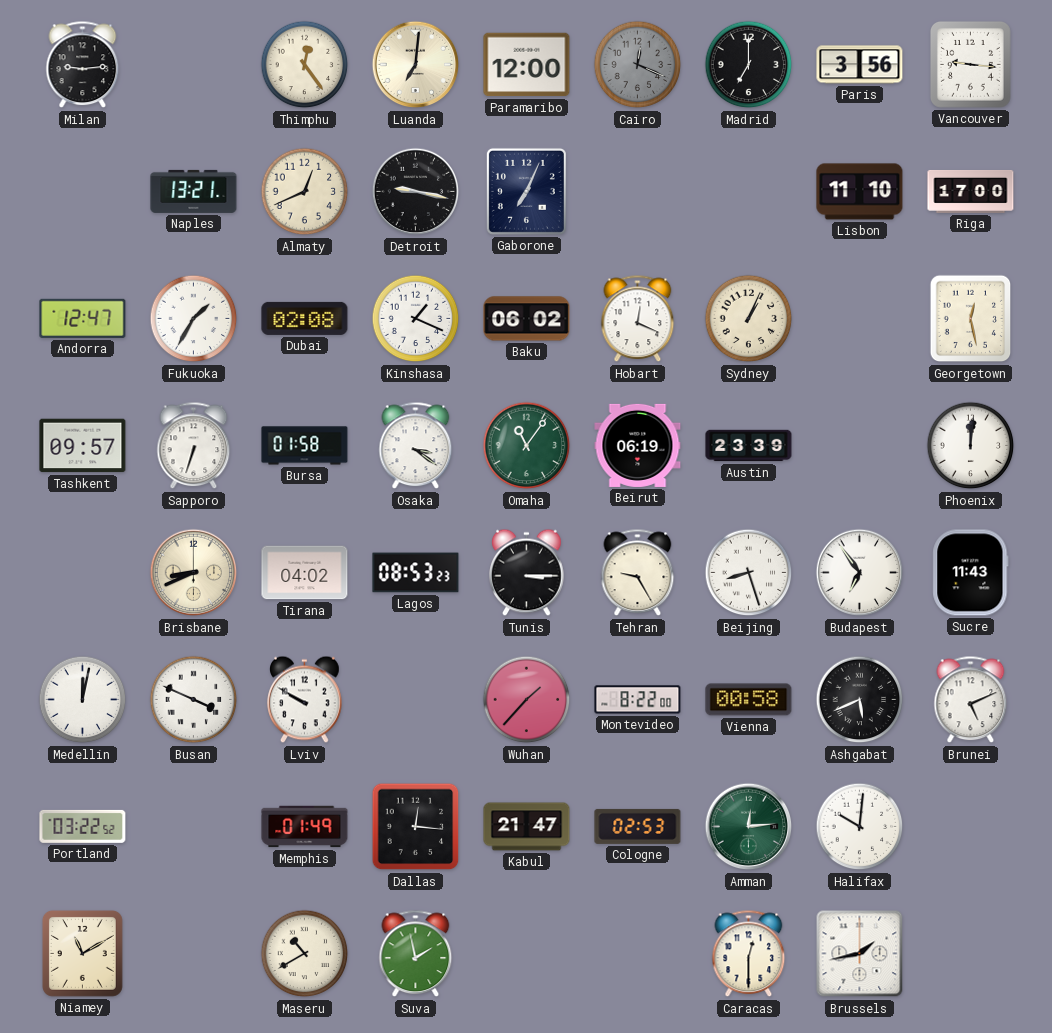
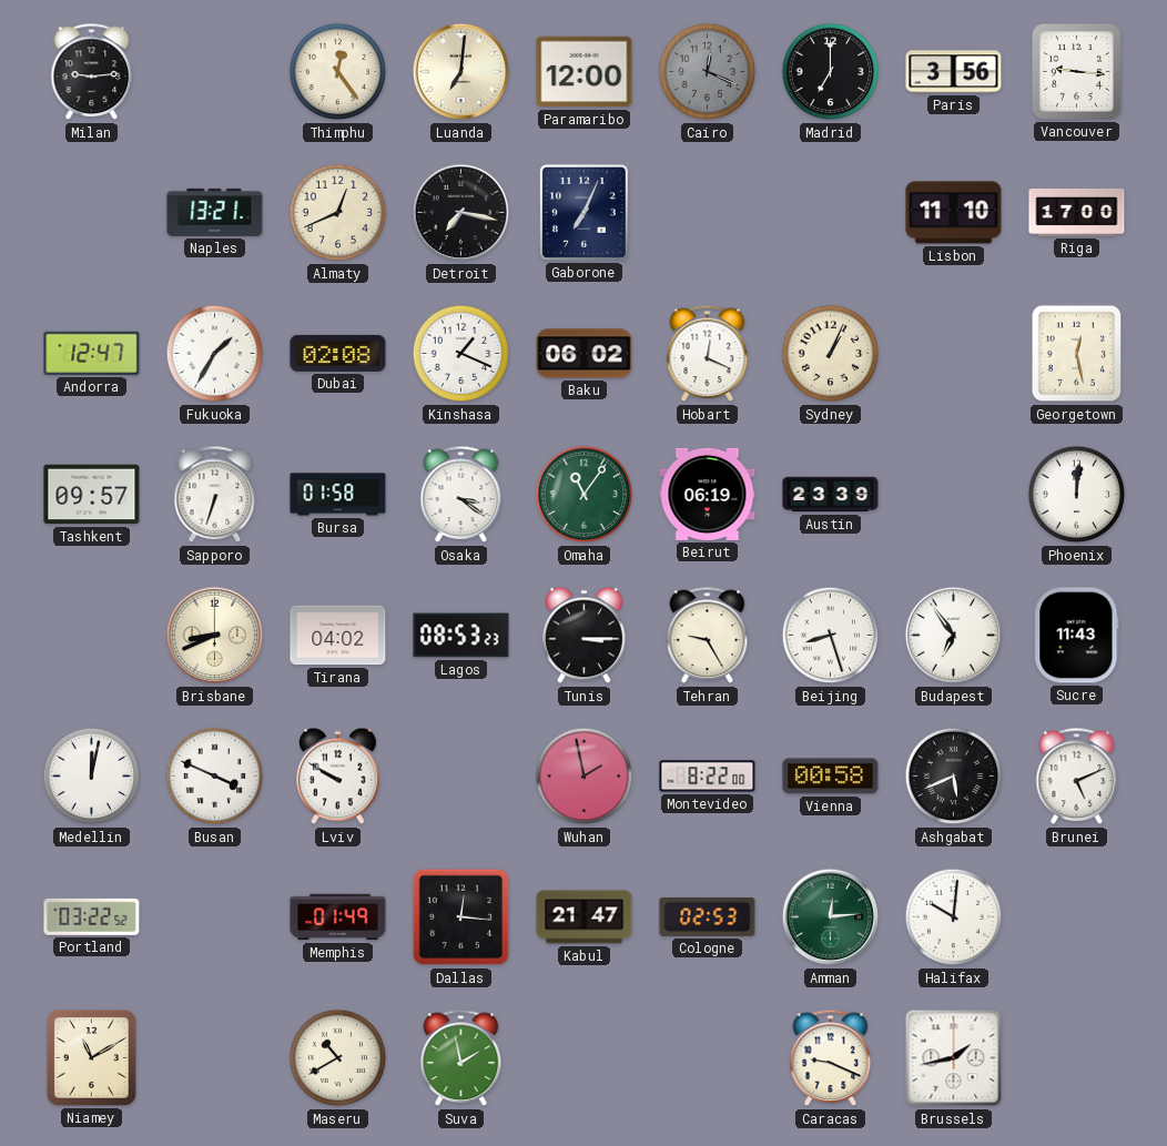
Detroit: 9:17 -> 7:17
Wuhan: 1:37 -> 1:58
Caracas: 12:30 -> 9:19
